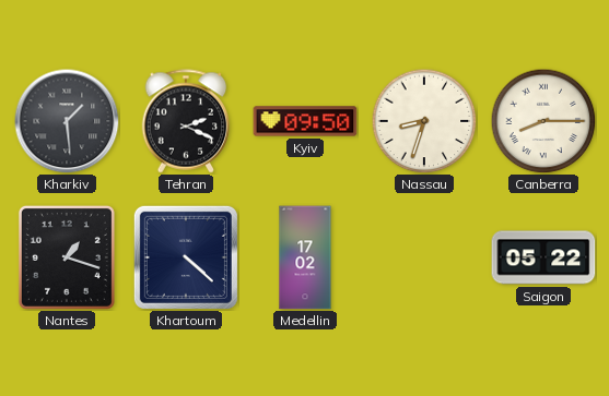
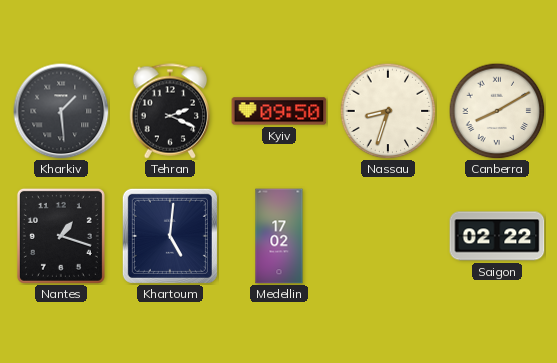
Canberra: 8:15 -> 8:10
Khartoum: 4:22 -> 5:01
Saigon: 05:22 -> 02:22
